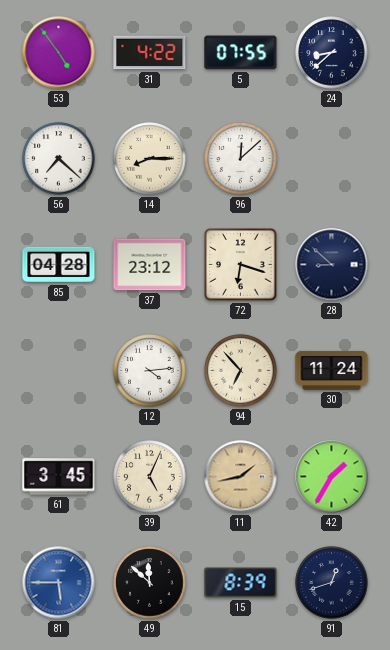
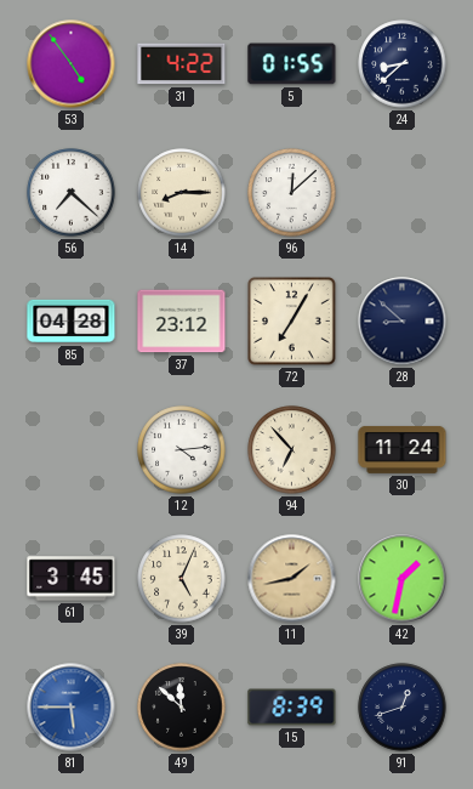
5: 07:55 -> 01:55
72: 6:18 -> 7:05
42: 1:35 -> 1:32
